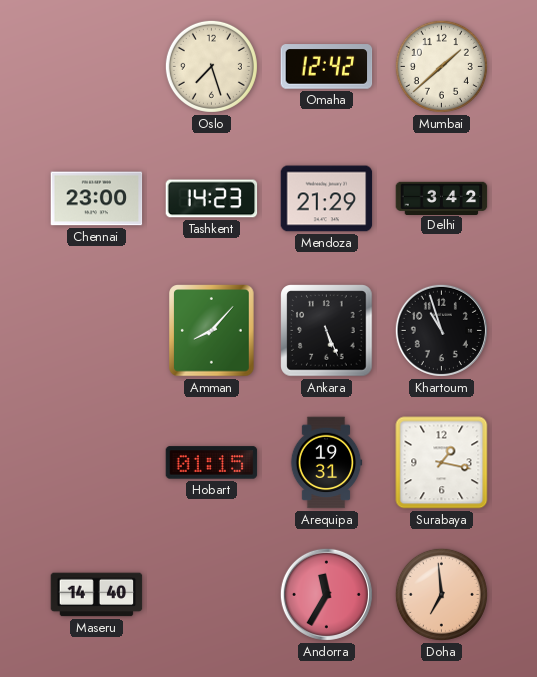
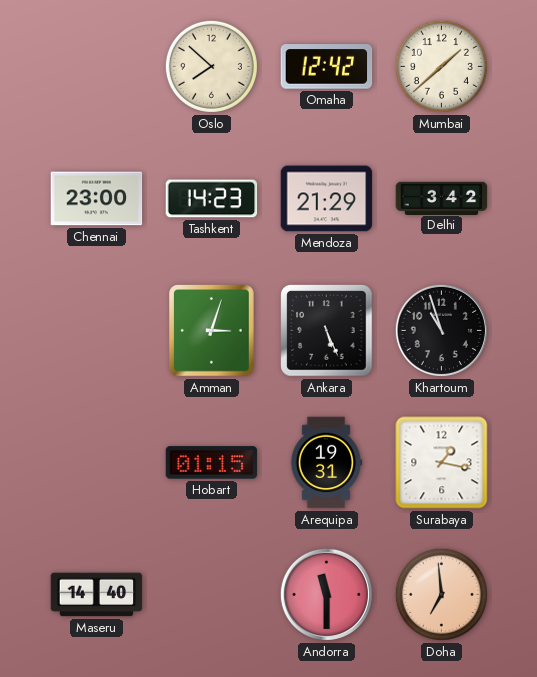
Oslo: 7:27 -> 7:52
Amman: 8:07 -> 3:03
Andorra: 11:35 -> 11:30
